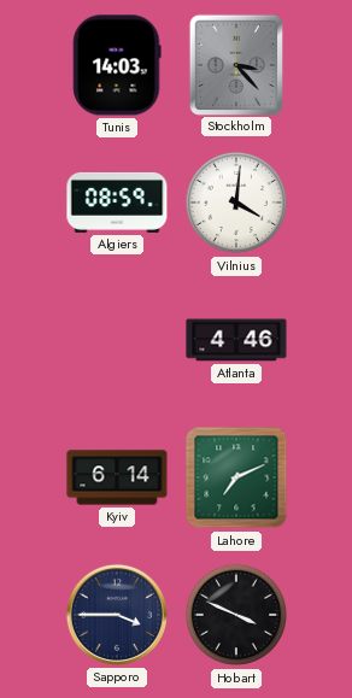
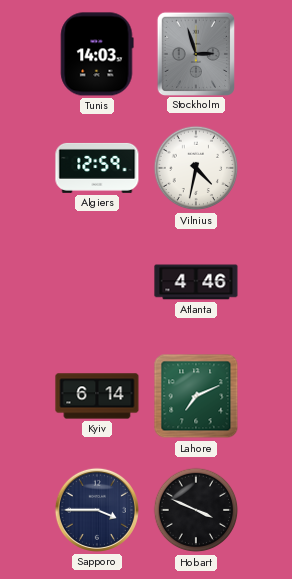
Stockholm: 3:23 -> 2:57
Algiers: 08:59 -> 12:59
Vilnius: 4:01 -> 4:32
